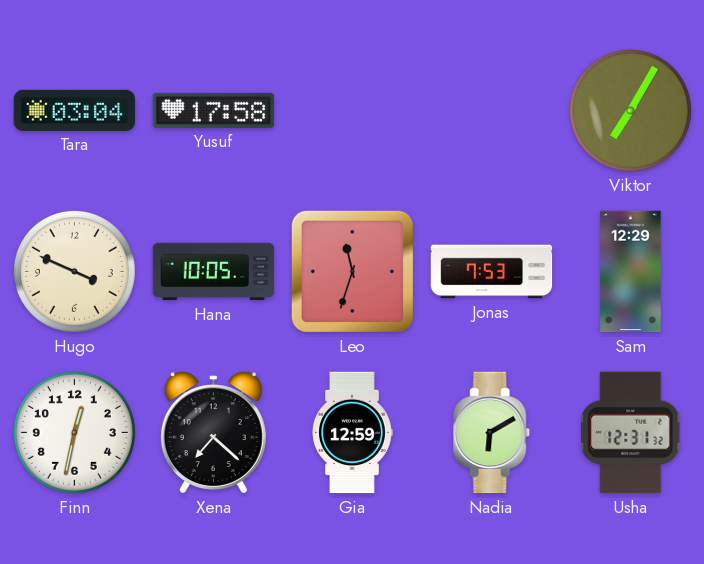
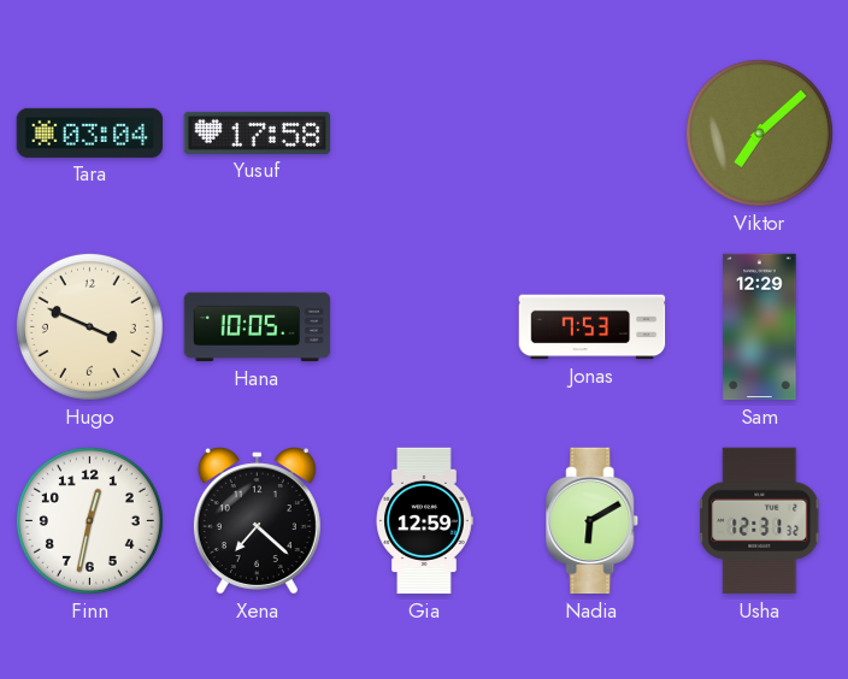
Viktor: 7:05 -> 7:08
Leo: 11:33 -> none
